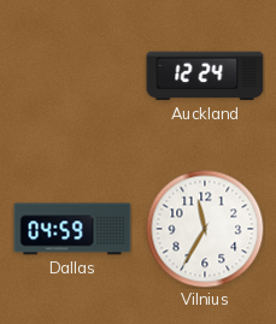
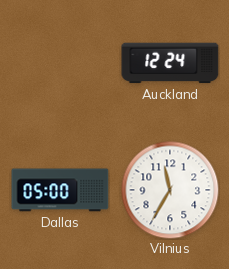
Dallas: 04:59 -> 05:00
